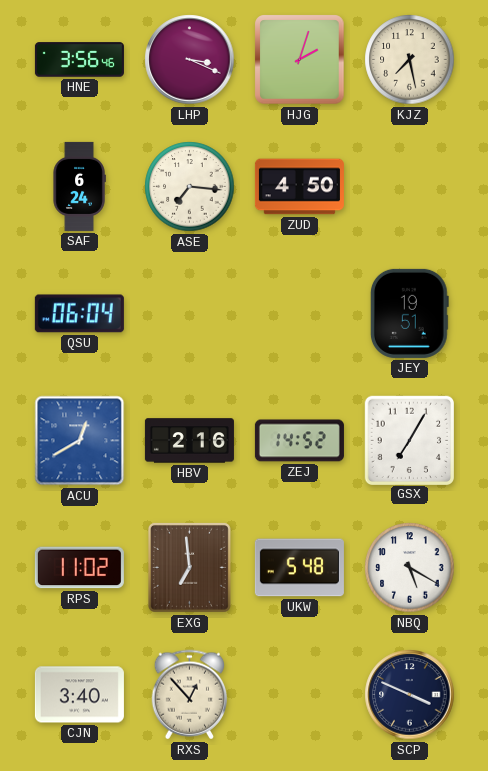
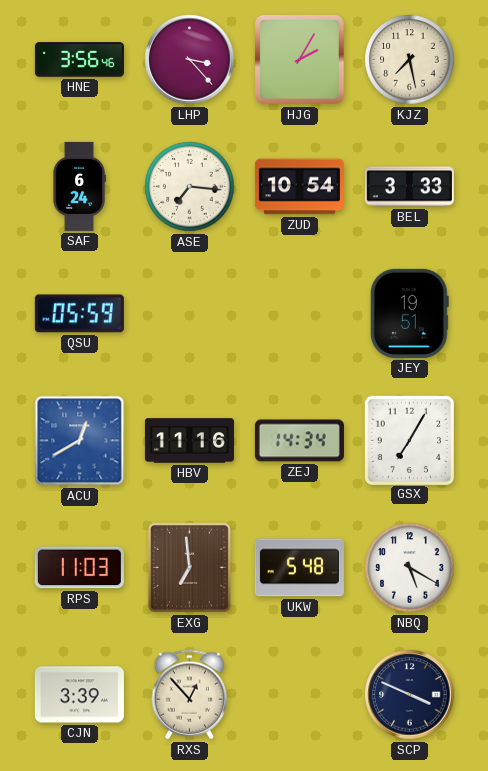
LHP: 3:19 -> 3:23
HJG: 2:03 -> 2:05
ZUD: 4:50 -> 10:54
BEL: none -> 3:33
QSU: 06:04 -> 05:59
HBV: 2:16 -> 11:16
ZEJ: 14:52 -> 14:34
RPS: 11:02 -> 11:03
CJN: 3:40 -> 3:39
